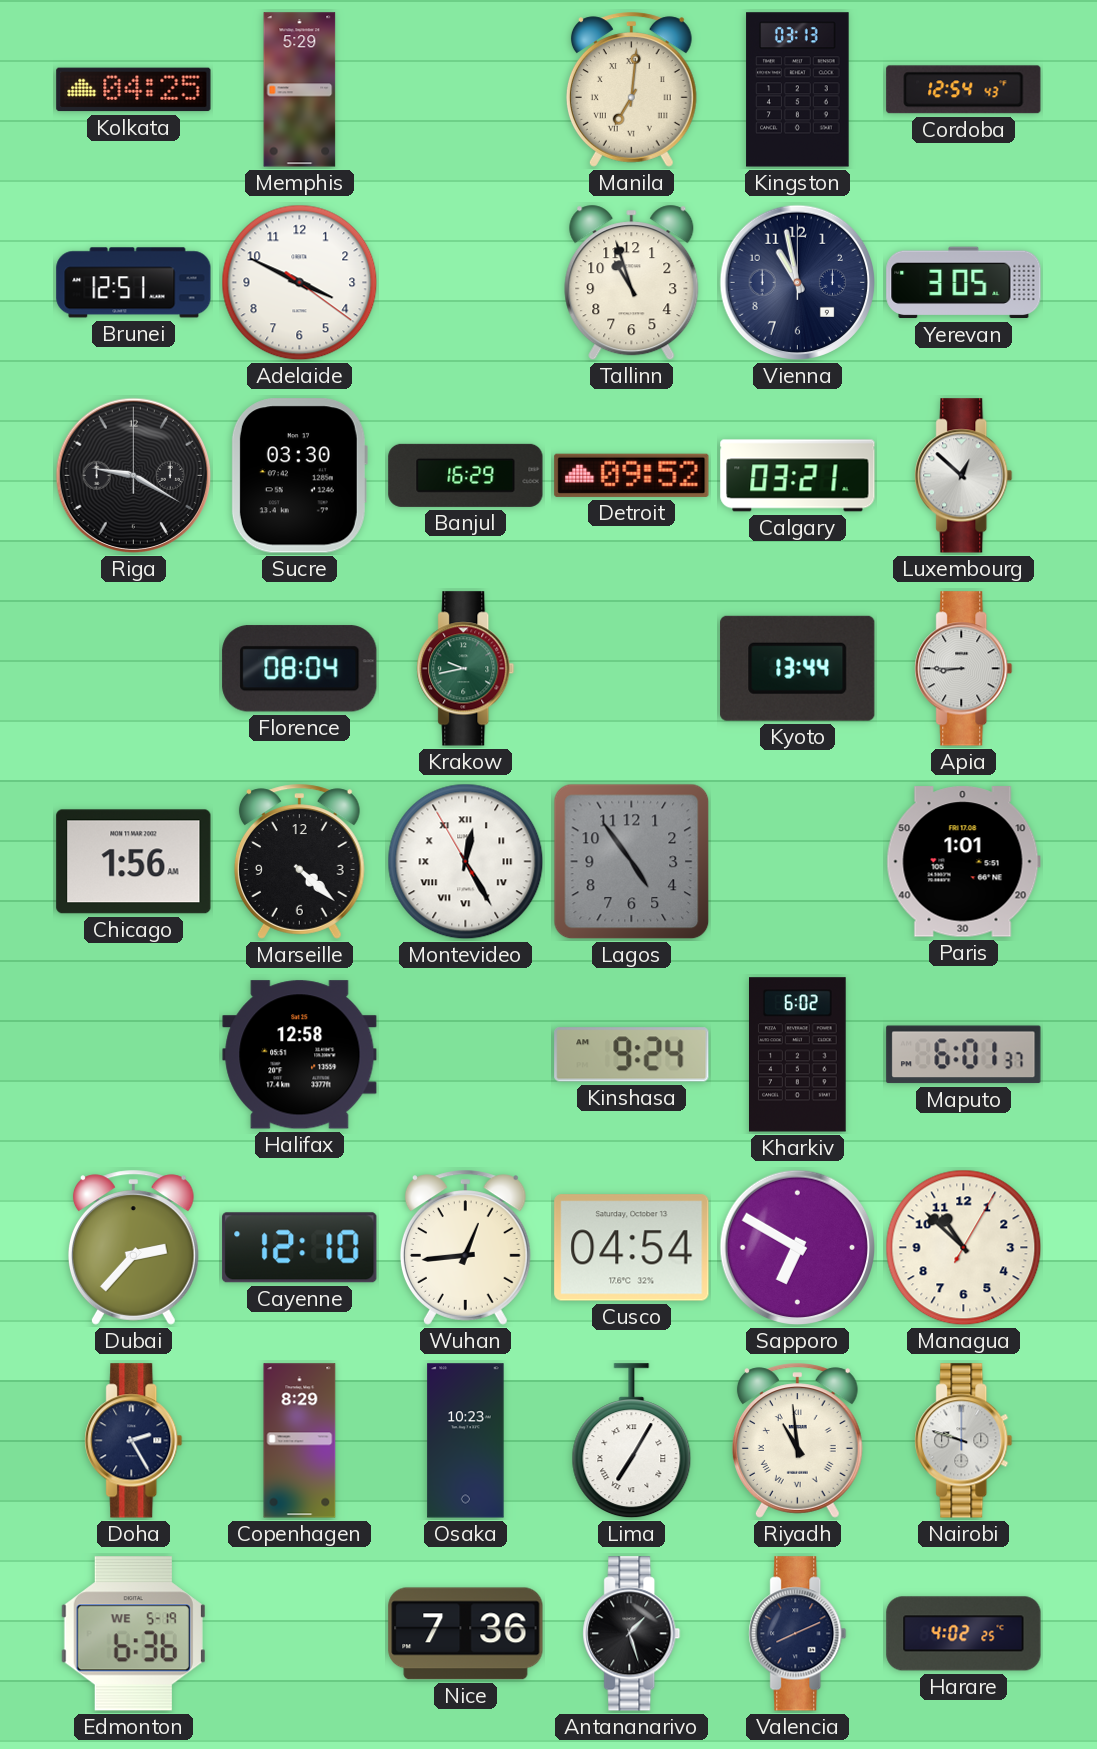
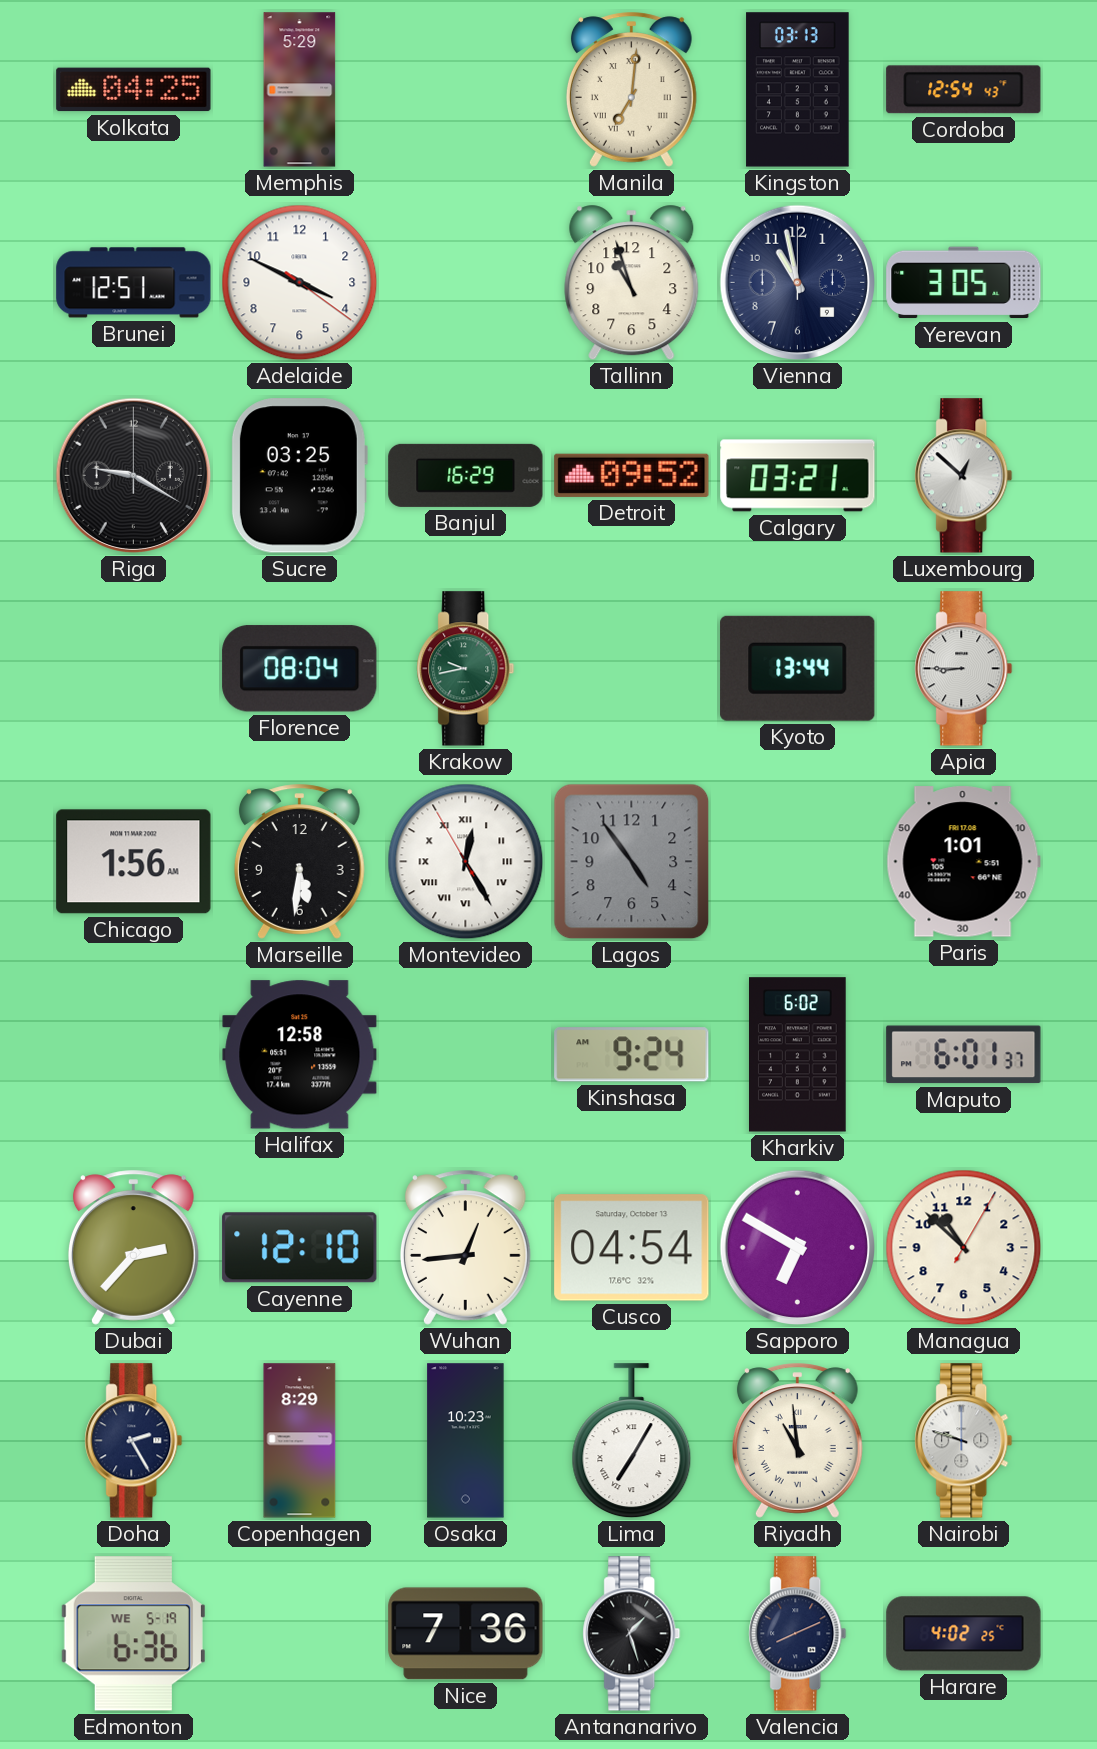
Sucre: 03:30 -> 03:25
Marseille: 4:22 -> 5:31
